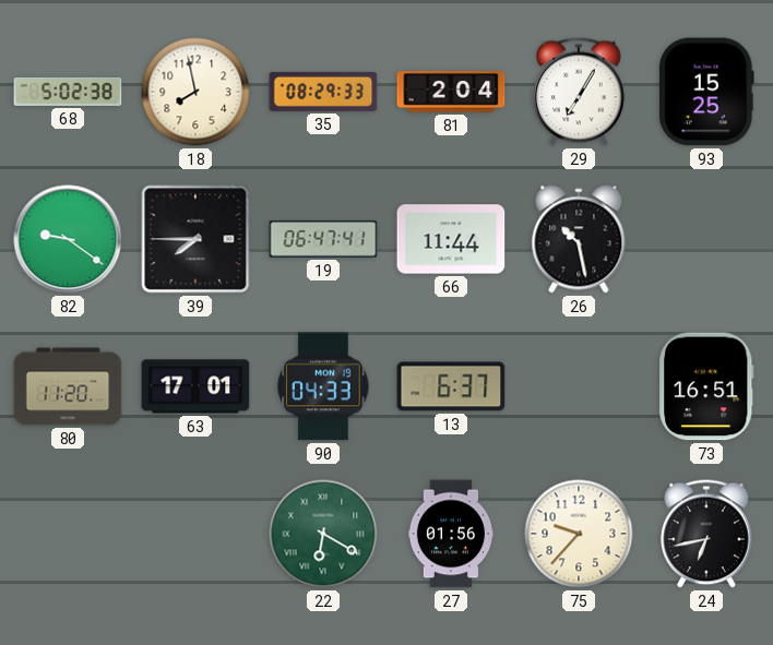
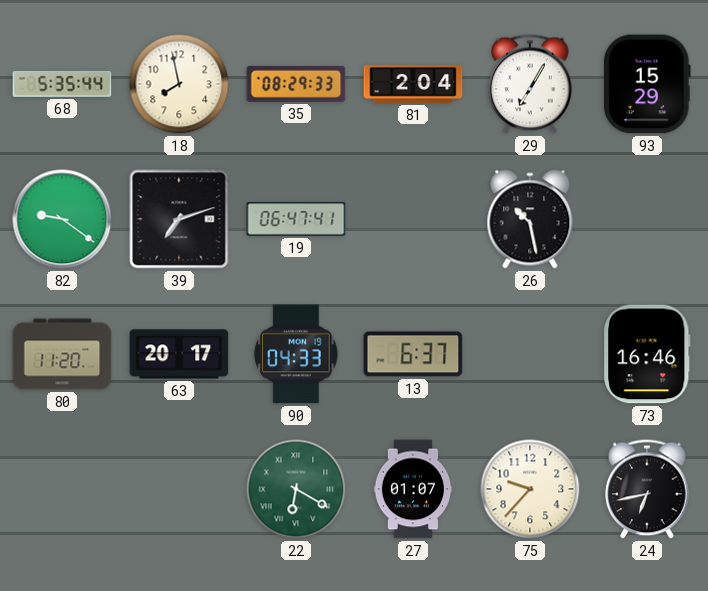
68: 5:02 -> 5:35
93: 15:25 -> 15:29
39: 7:45 -> 7:12
66: 11:44 -> none
63: 17:01 -> 20:17
73: 16:51 -> 16:46
27: 01:56 -> 01:07
